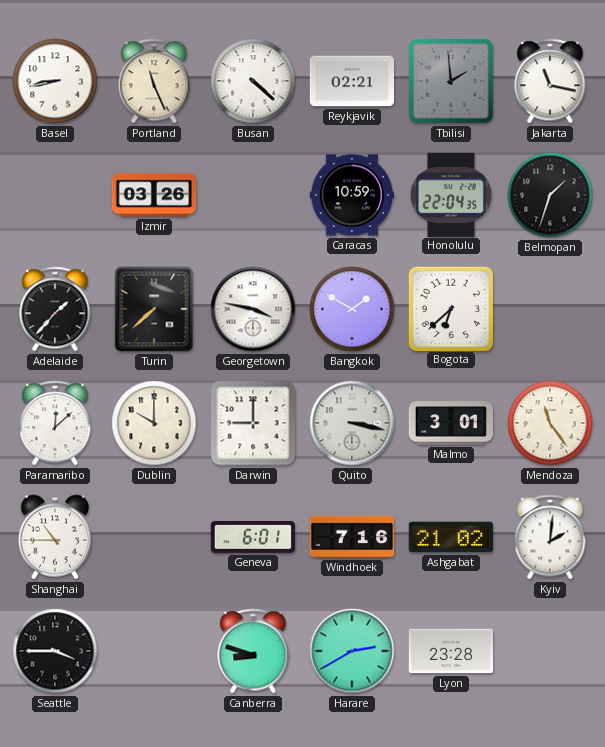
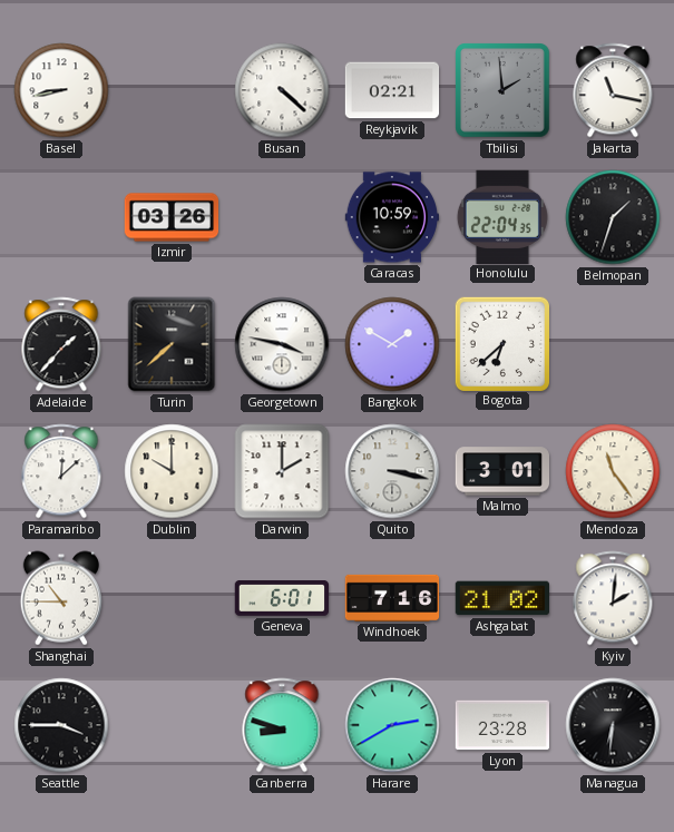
Portland: 11:26 -> none
Darwin: 9:00 -> 2:00
Managua: none -> 6:31
